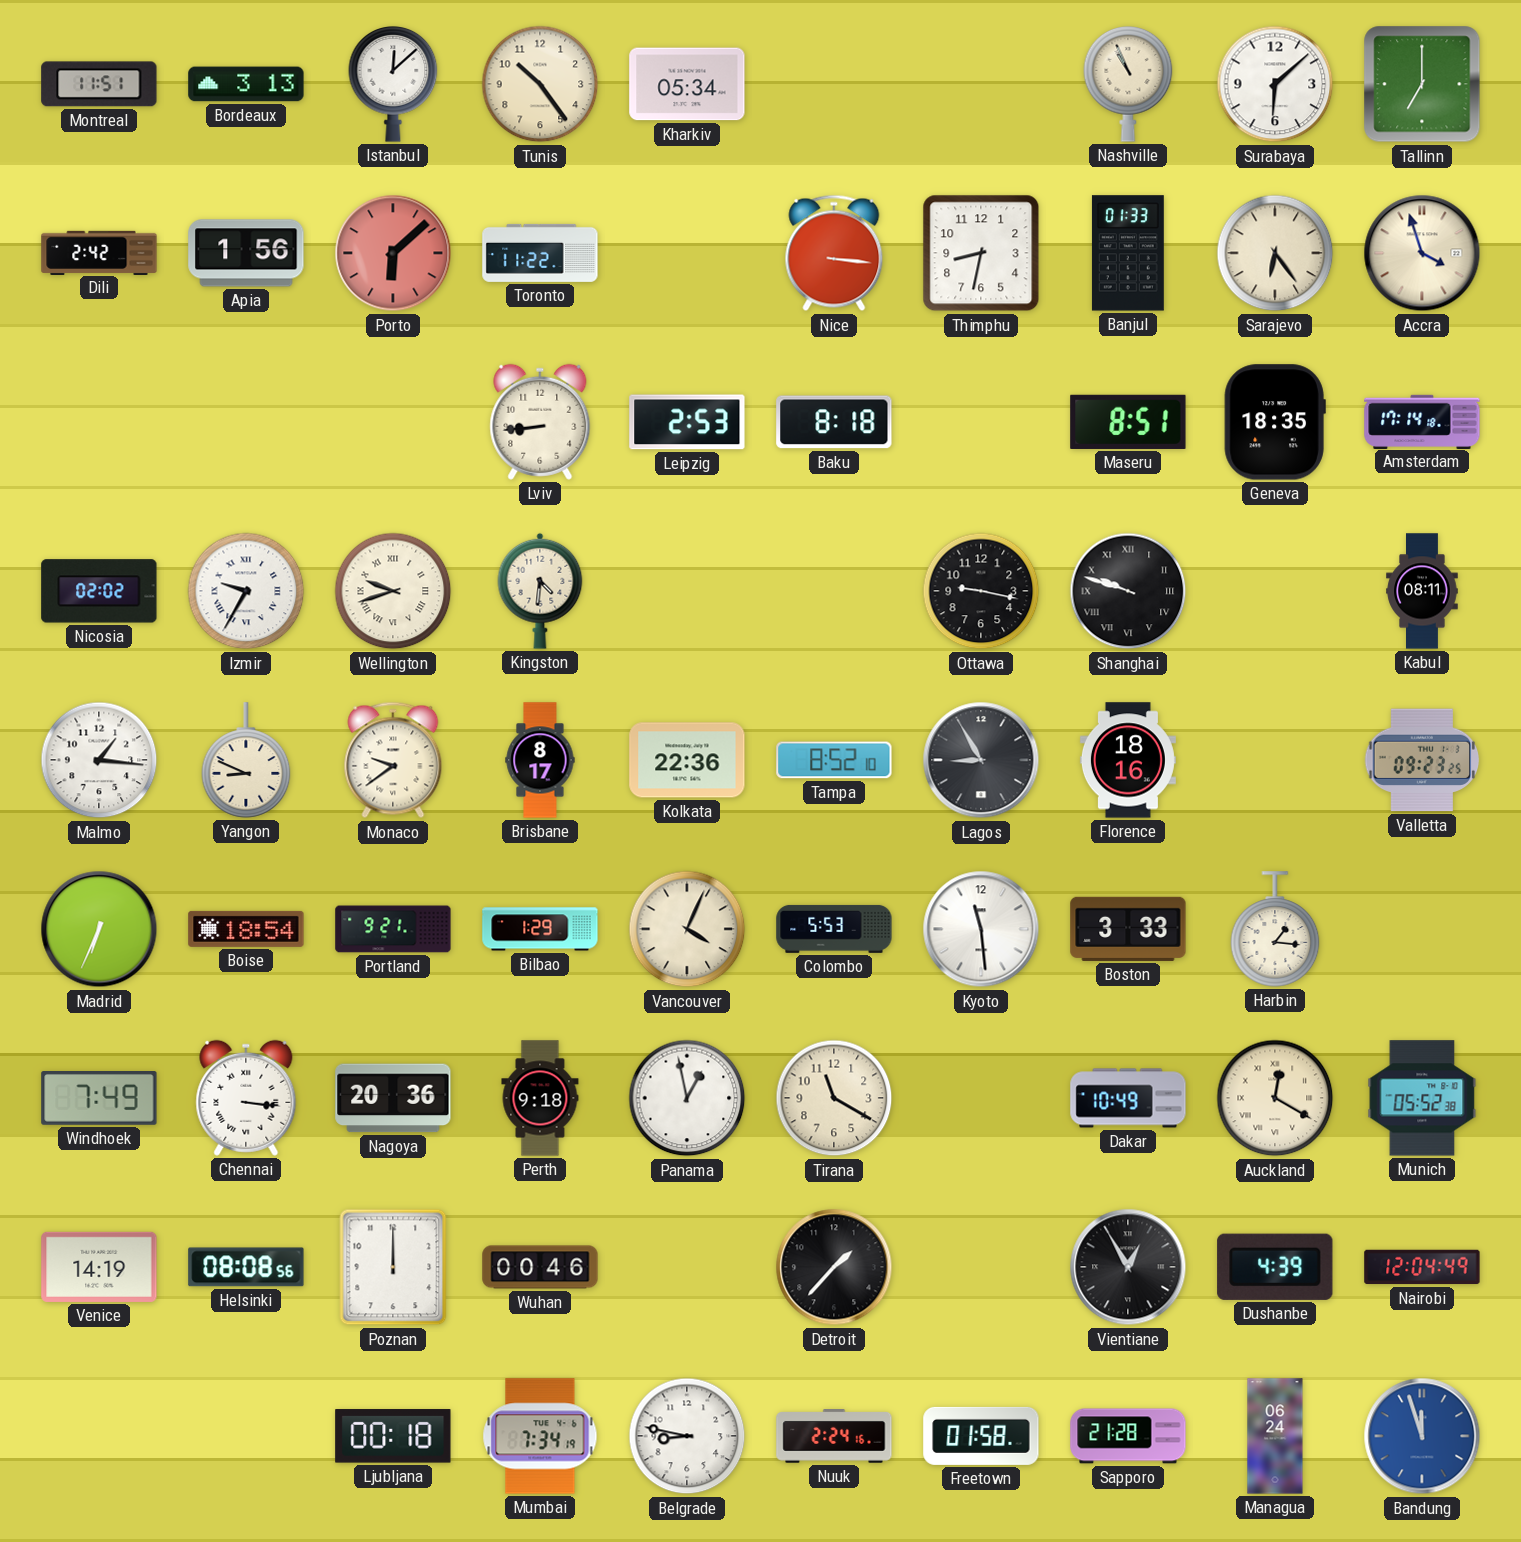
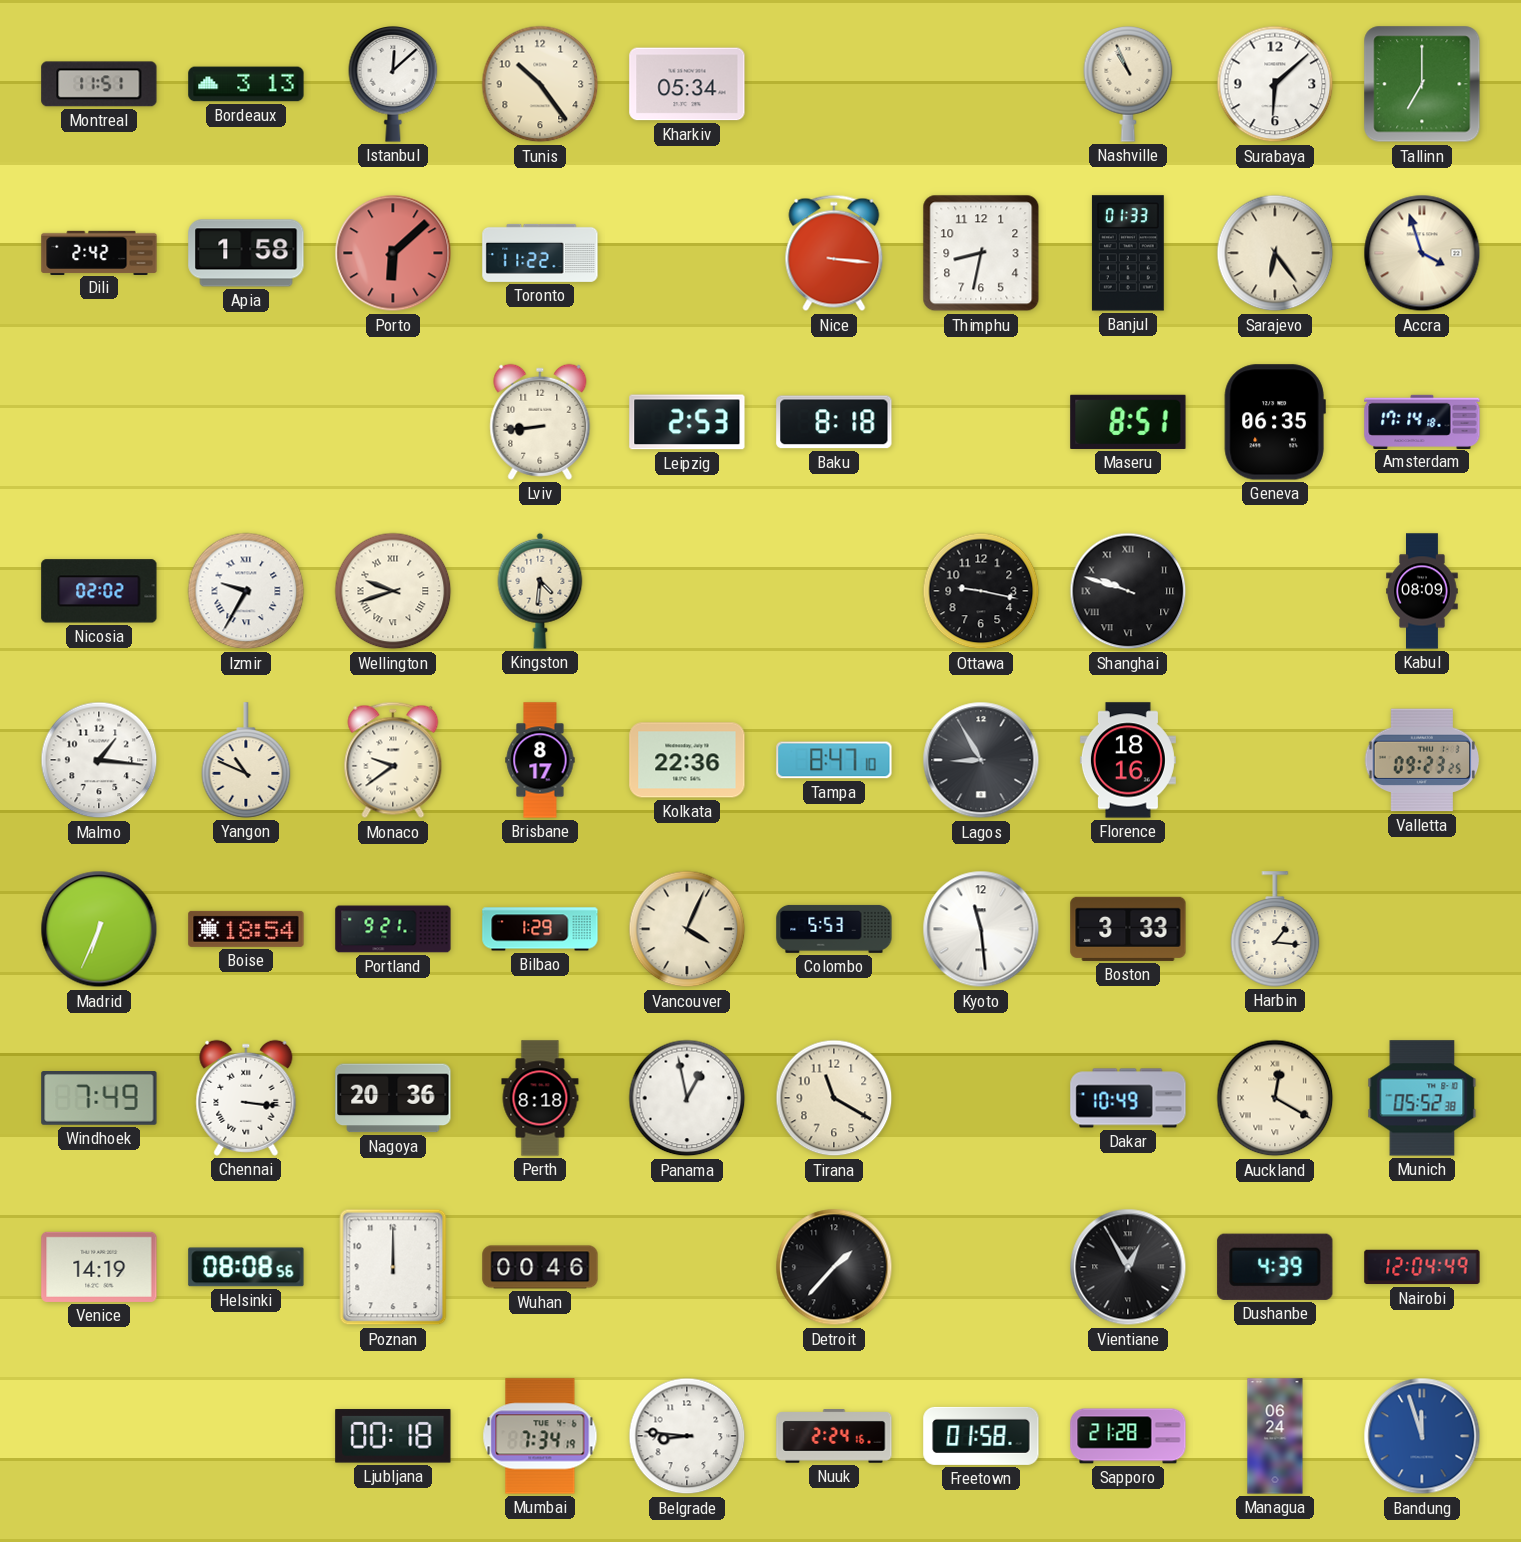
Apia: 1:56 -> 1:58
Geneva: 18:35 -> 06:35
Kabul: 08:11 -> 08:09
Yangon: 8:49 -> 10:49
Tampa: 8:52 -> 8:47
Perth: 9:18 -> 8:18
Belgrade: 8:47 -> 8:46
